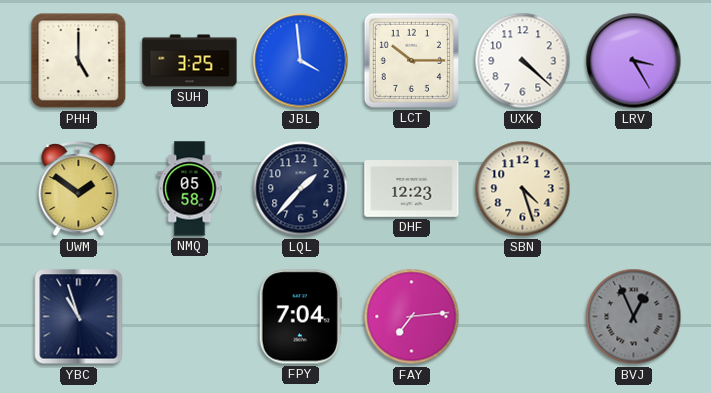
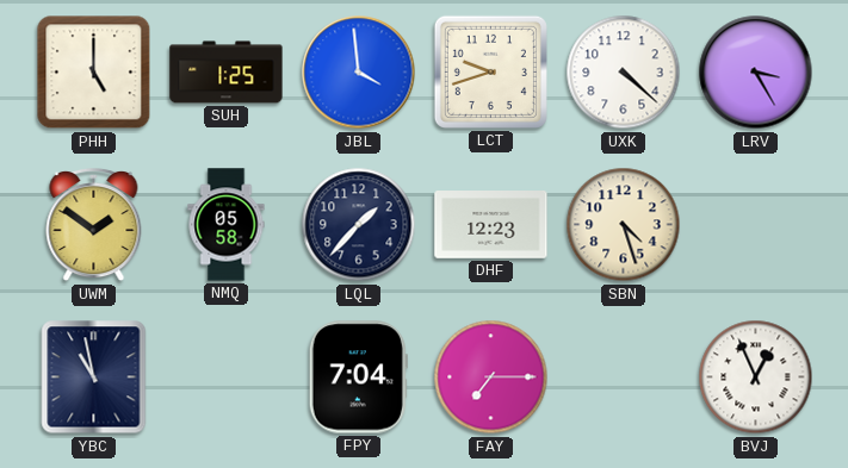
SUH: 3:25 -> 1:25
LCT: 10:15 -> 9:42
YBC: 10:57 -> 10:58
FAY: 7:14 -> 7:15
BVJ dial: grey -> white
